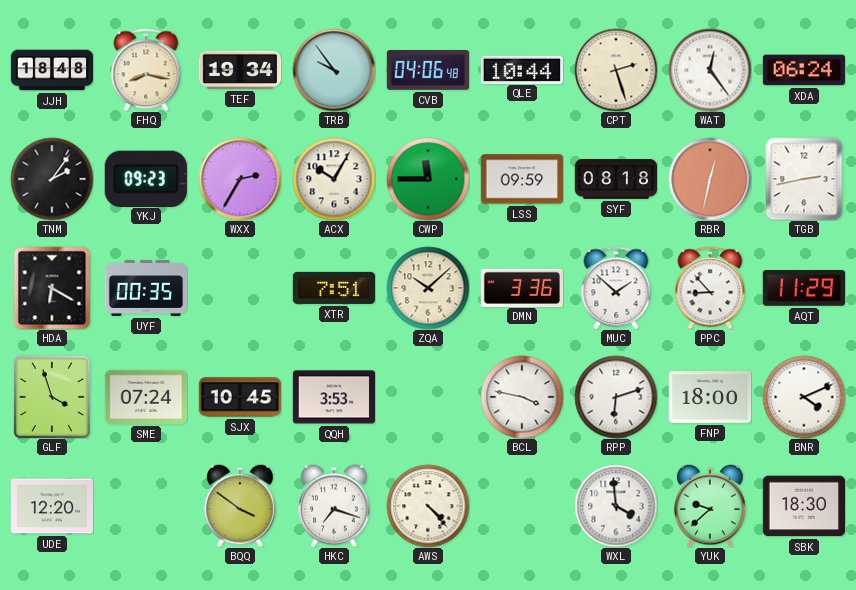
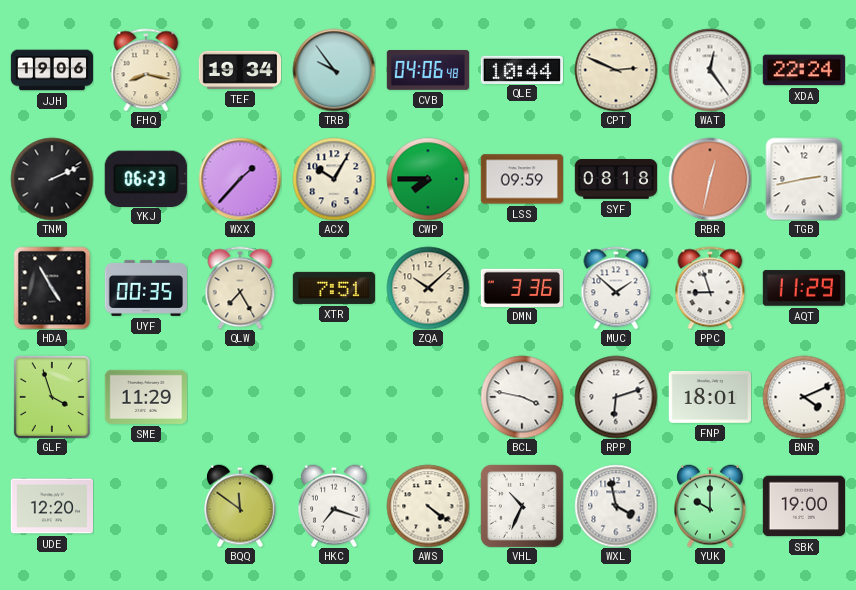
JJH: 18:48 -> 19:06
CPT: 2:27 -> 2:49
XDA: 06:24 -> 22:24
TNM: 2:06 -> 2:11
YKJ: 09:23 -> 06:23
WXX: 2:35 -> 1:37
CWP: 11:45 -> 7:45
HDA: 6:20 -> 4:55
QLW: none -> 7:25
PPC: 8:53 -> 8:57
SME: 07:24 -> 11:29
SJX: 10:45 -> none
QQH: 3:53 -> none
FNP: 18:00 -> 18:01
BQQ: 3:51 -> 11:51
AWS: 4:23 -> 4:21
VHL: none -> 10:34
WXL: 3:59 -> 3:58
YUK: 9:38 -> 10:00
SBK: 18:30 -> 19:00
